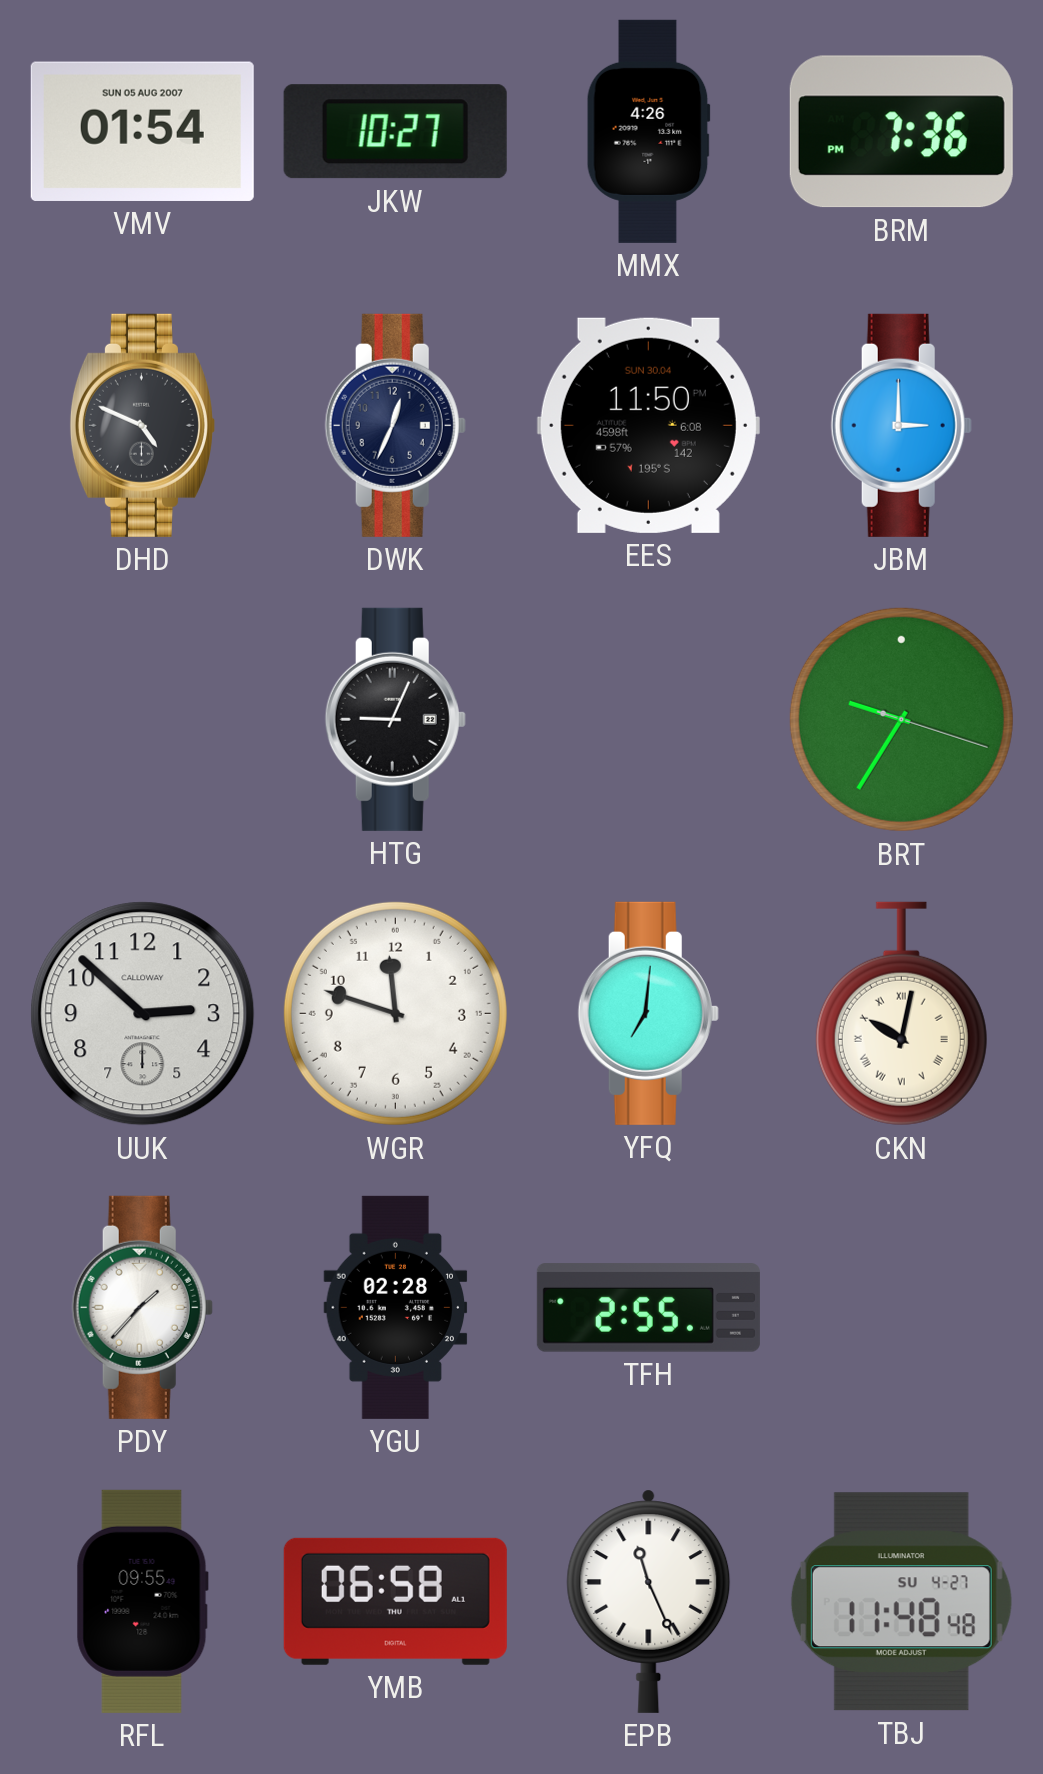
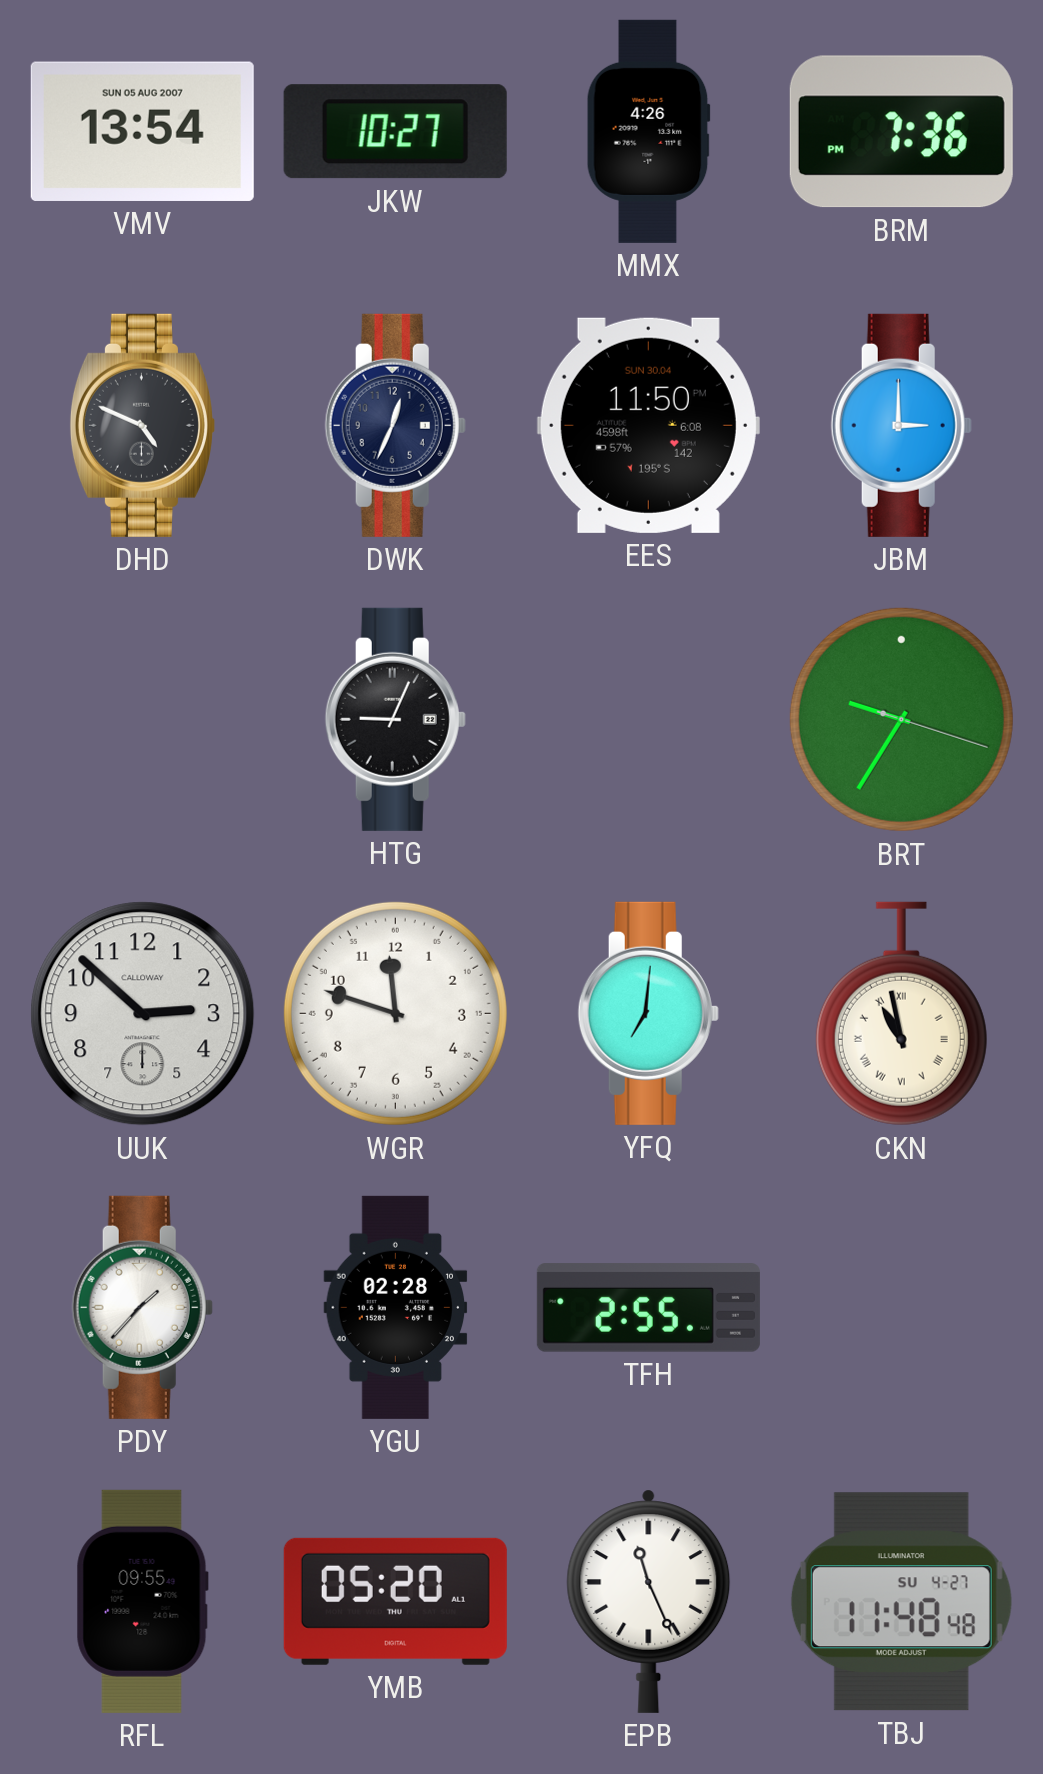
VMV: 01:54 -> 13:54
CKN: 10:02 -> 10:58
YMB: 06:58 -> 05:20
